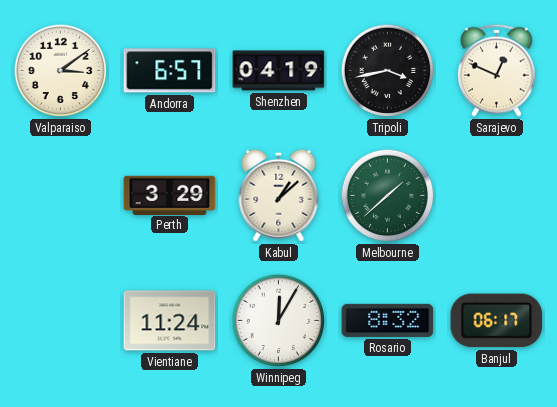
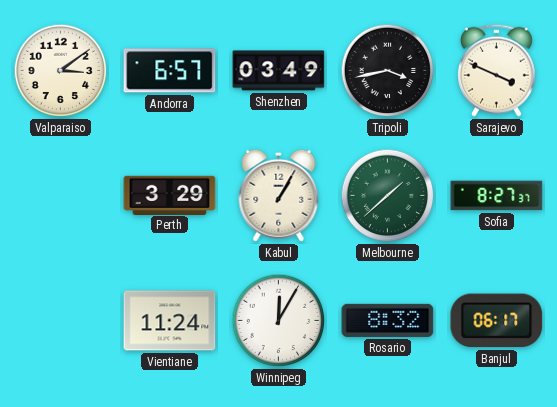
Shenzhen: 04:19 -> 03:49
Sarajevo: 12:49 -> 3:49
Kabul: 1:08 -> 1:05
Sofia: none -> 8:27
